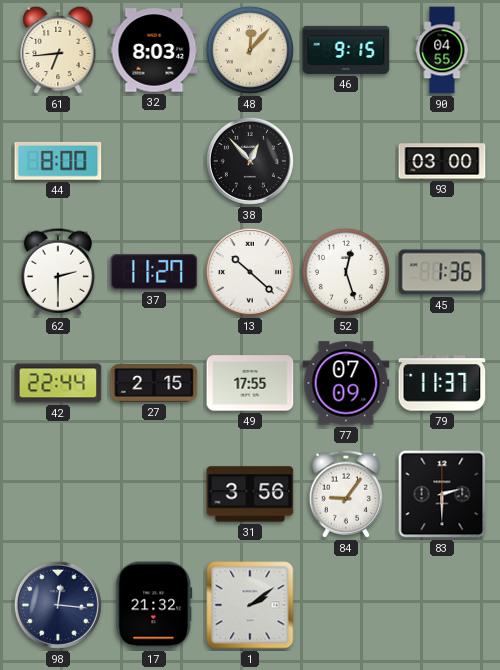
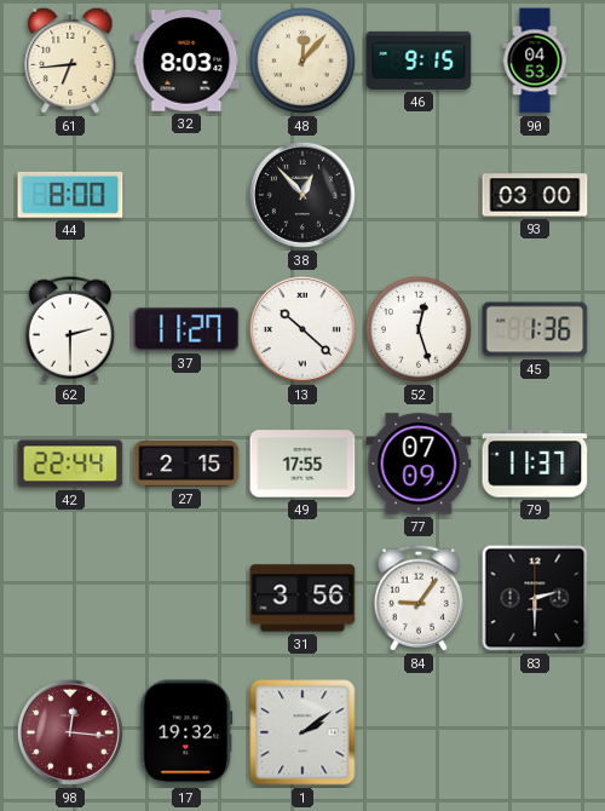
90: 04:55 -> 04:53
98 dial: navy -> burgundy
17: 21:32 -> 19:32
